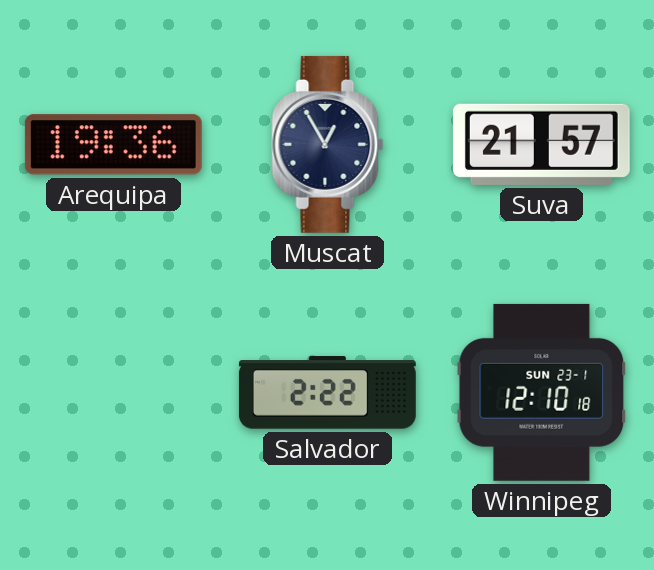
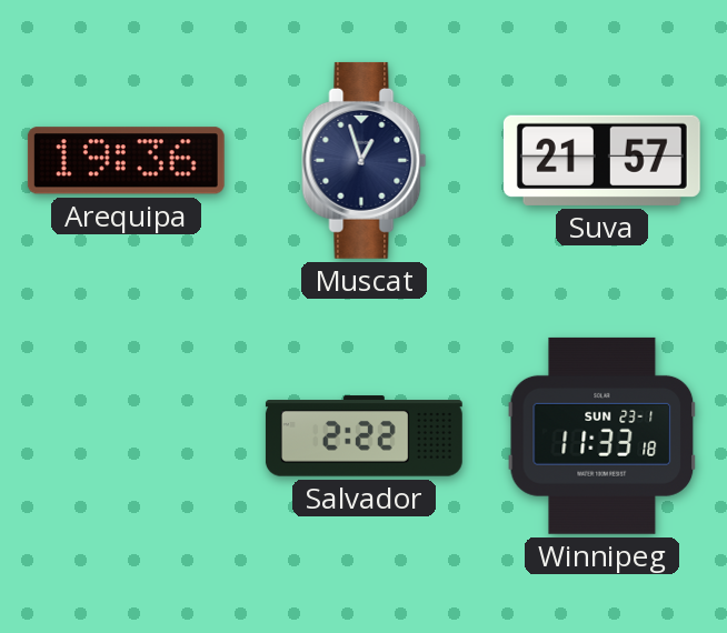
Muscat: 12:55 -> 12:57
Winnipeg: 12:10 -> 11:33
